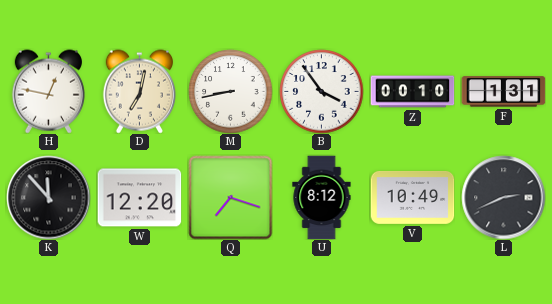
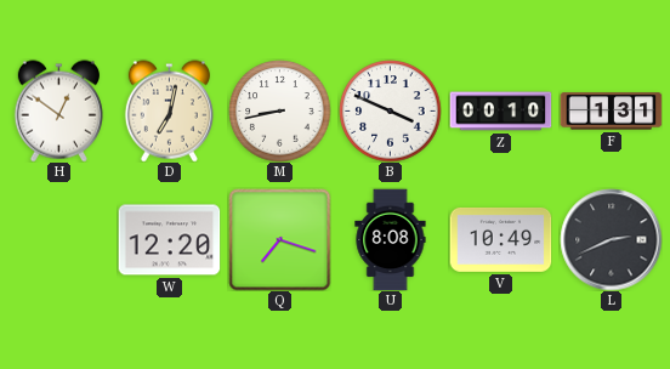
H: 12:47 -> 12:51
B: 3:54 -> 3:49
K: 11:53 -> none
U: 8:12 -> 8:08
